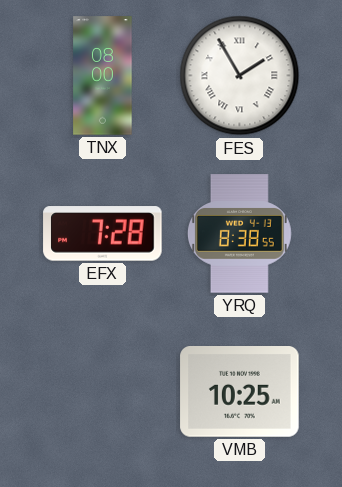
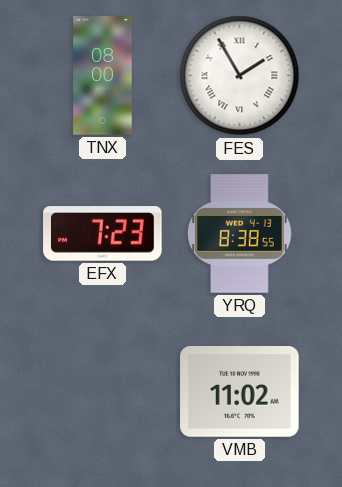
EFX: 7:28 -> 7:23
VMB: 10:25 -> 11:02
